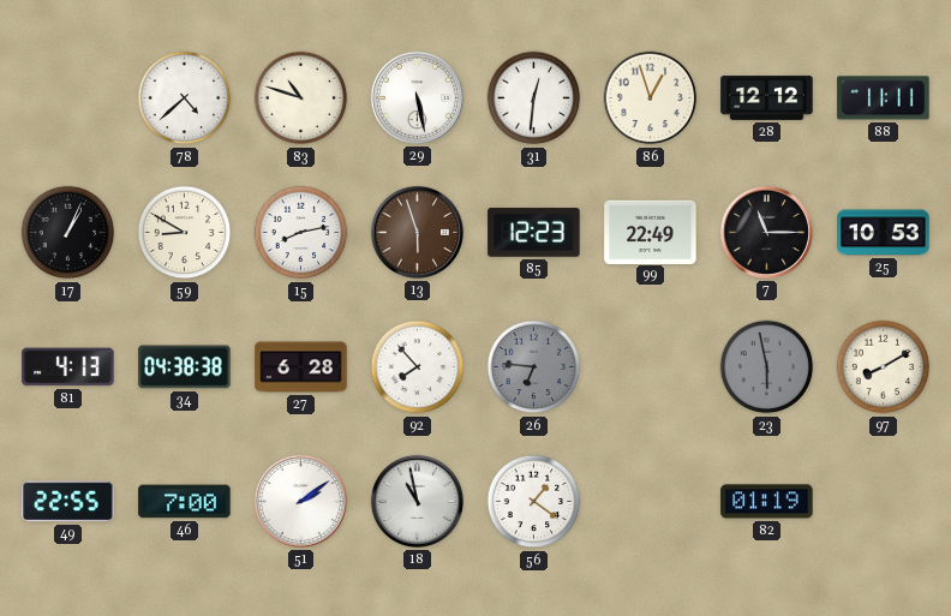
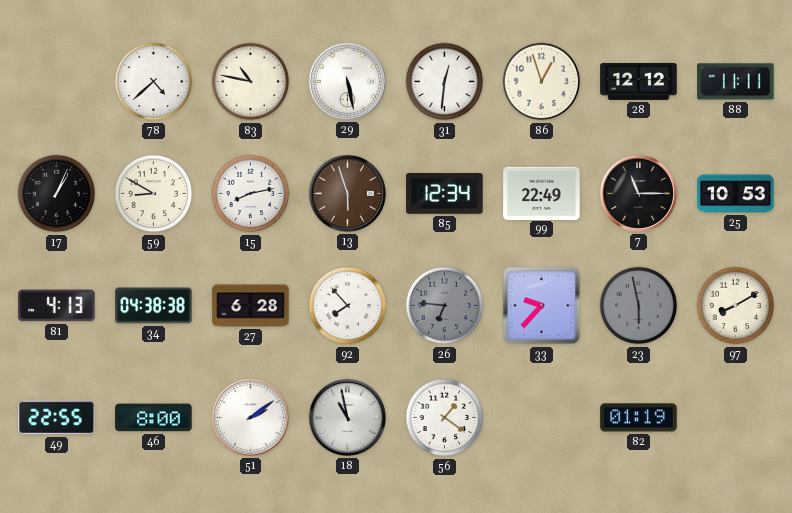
83: 10:48 -> 10:47
85: 12:23 -> 12:34
33: none -> 9:37
46: 7:00 -> 8:00
